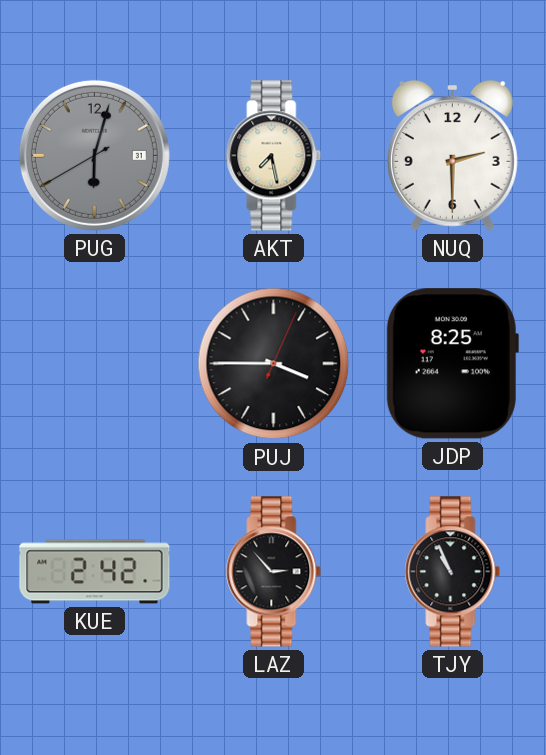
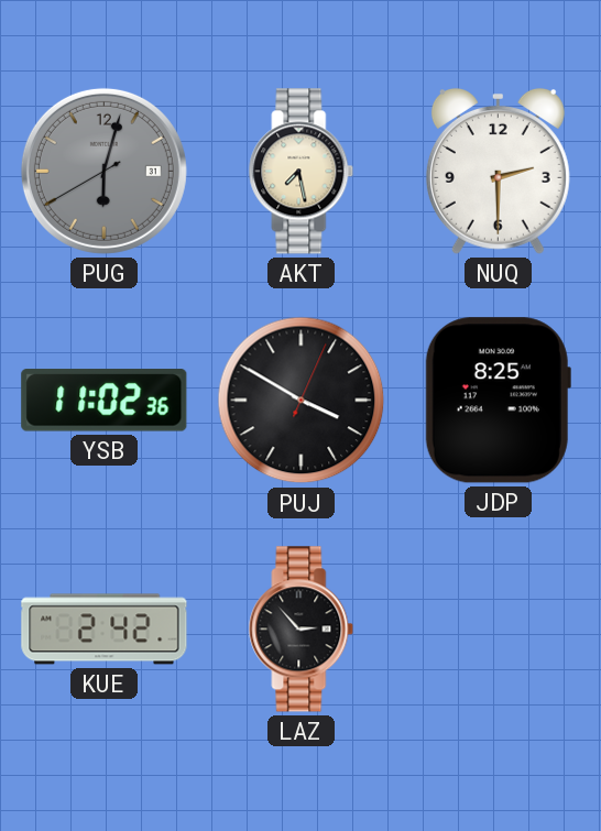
YSB: none -> 11:02
PUJ: 3:45 -> 3:50
TJY: 10:56 -> none
